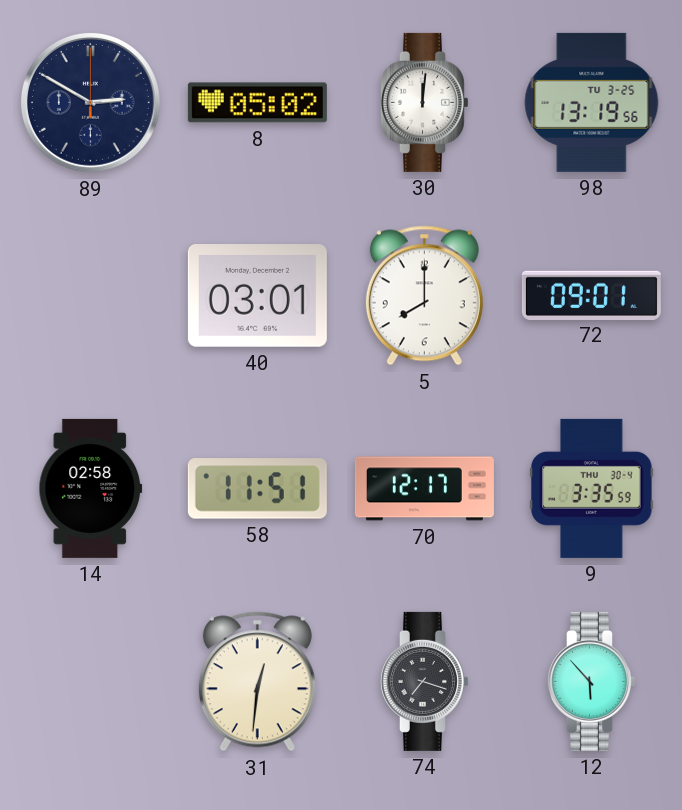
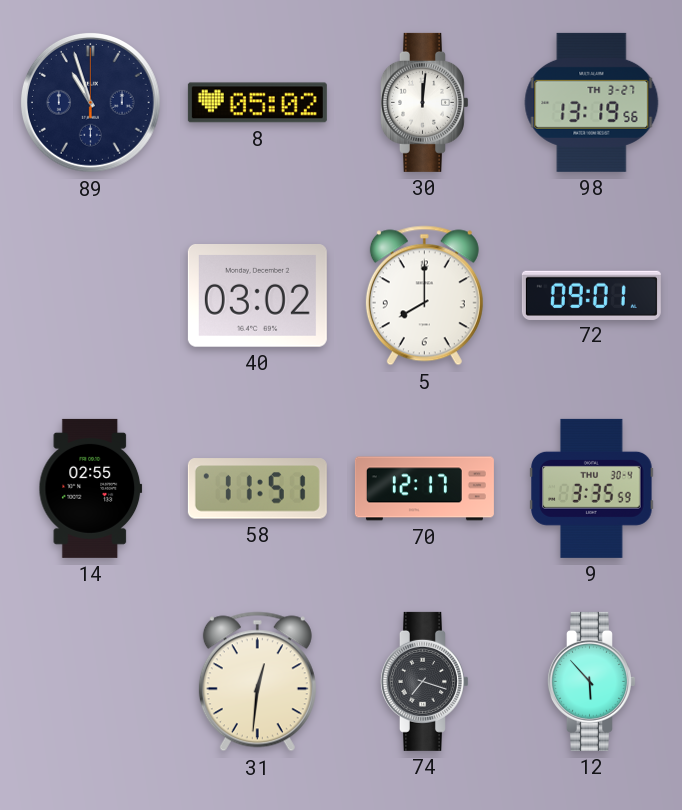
89: 2:50 -> 10:57
98 date: TU 3-25 -> TH 3-27
40: 03:01 -> 03:02
14: 02:58 -> 02:55
